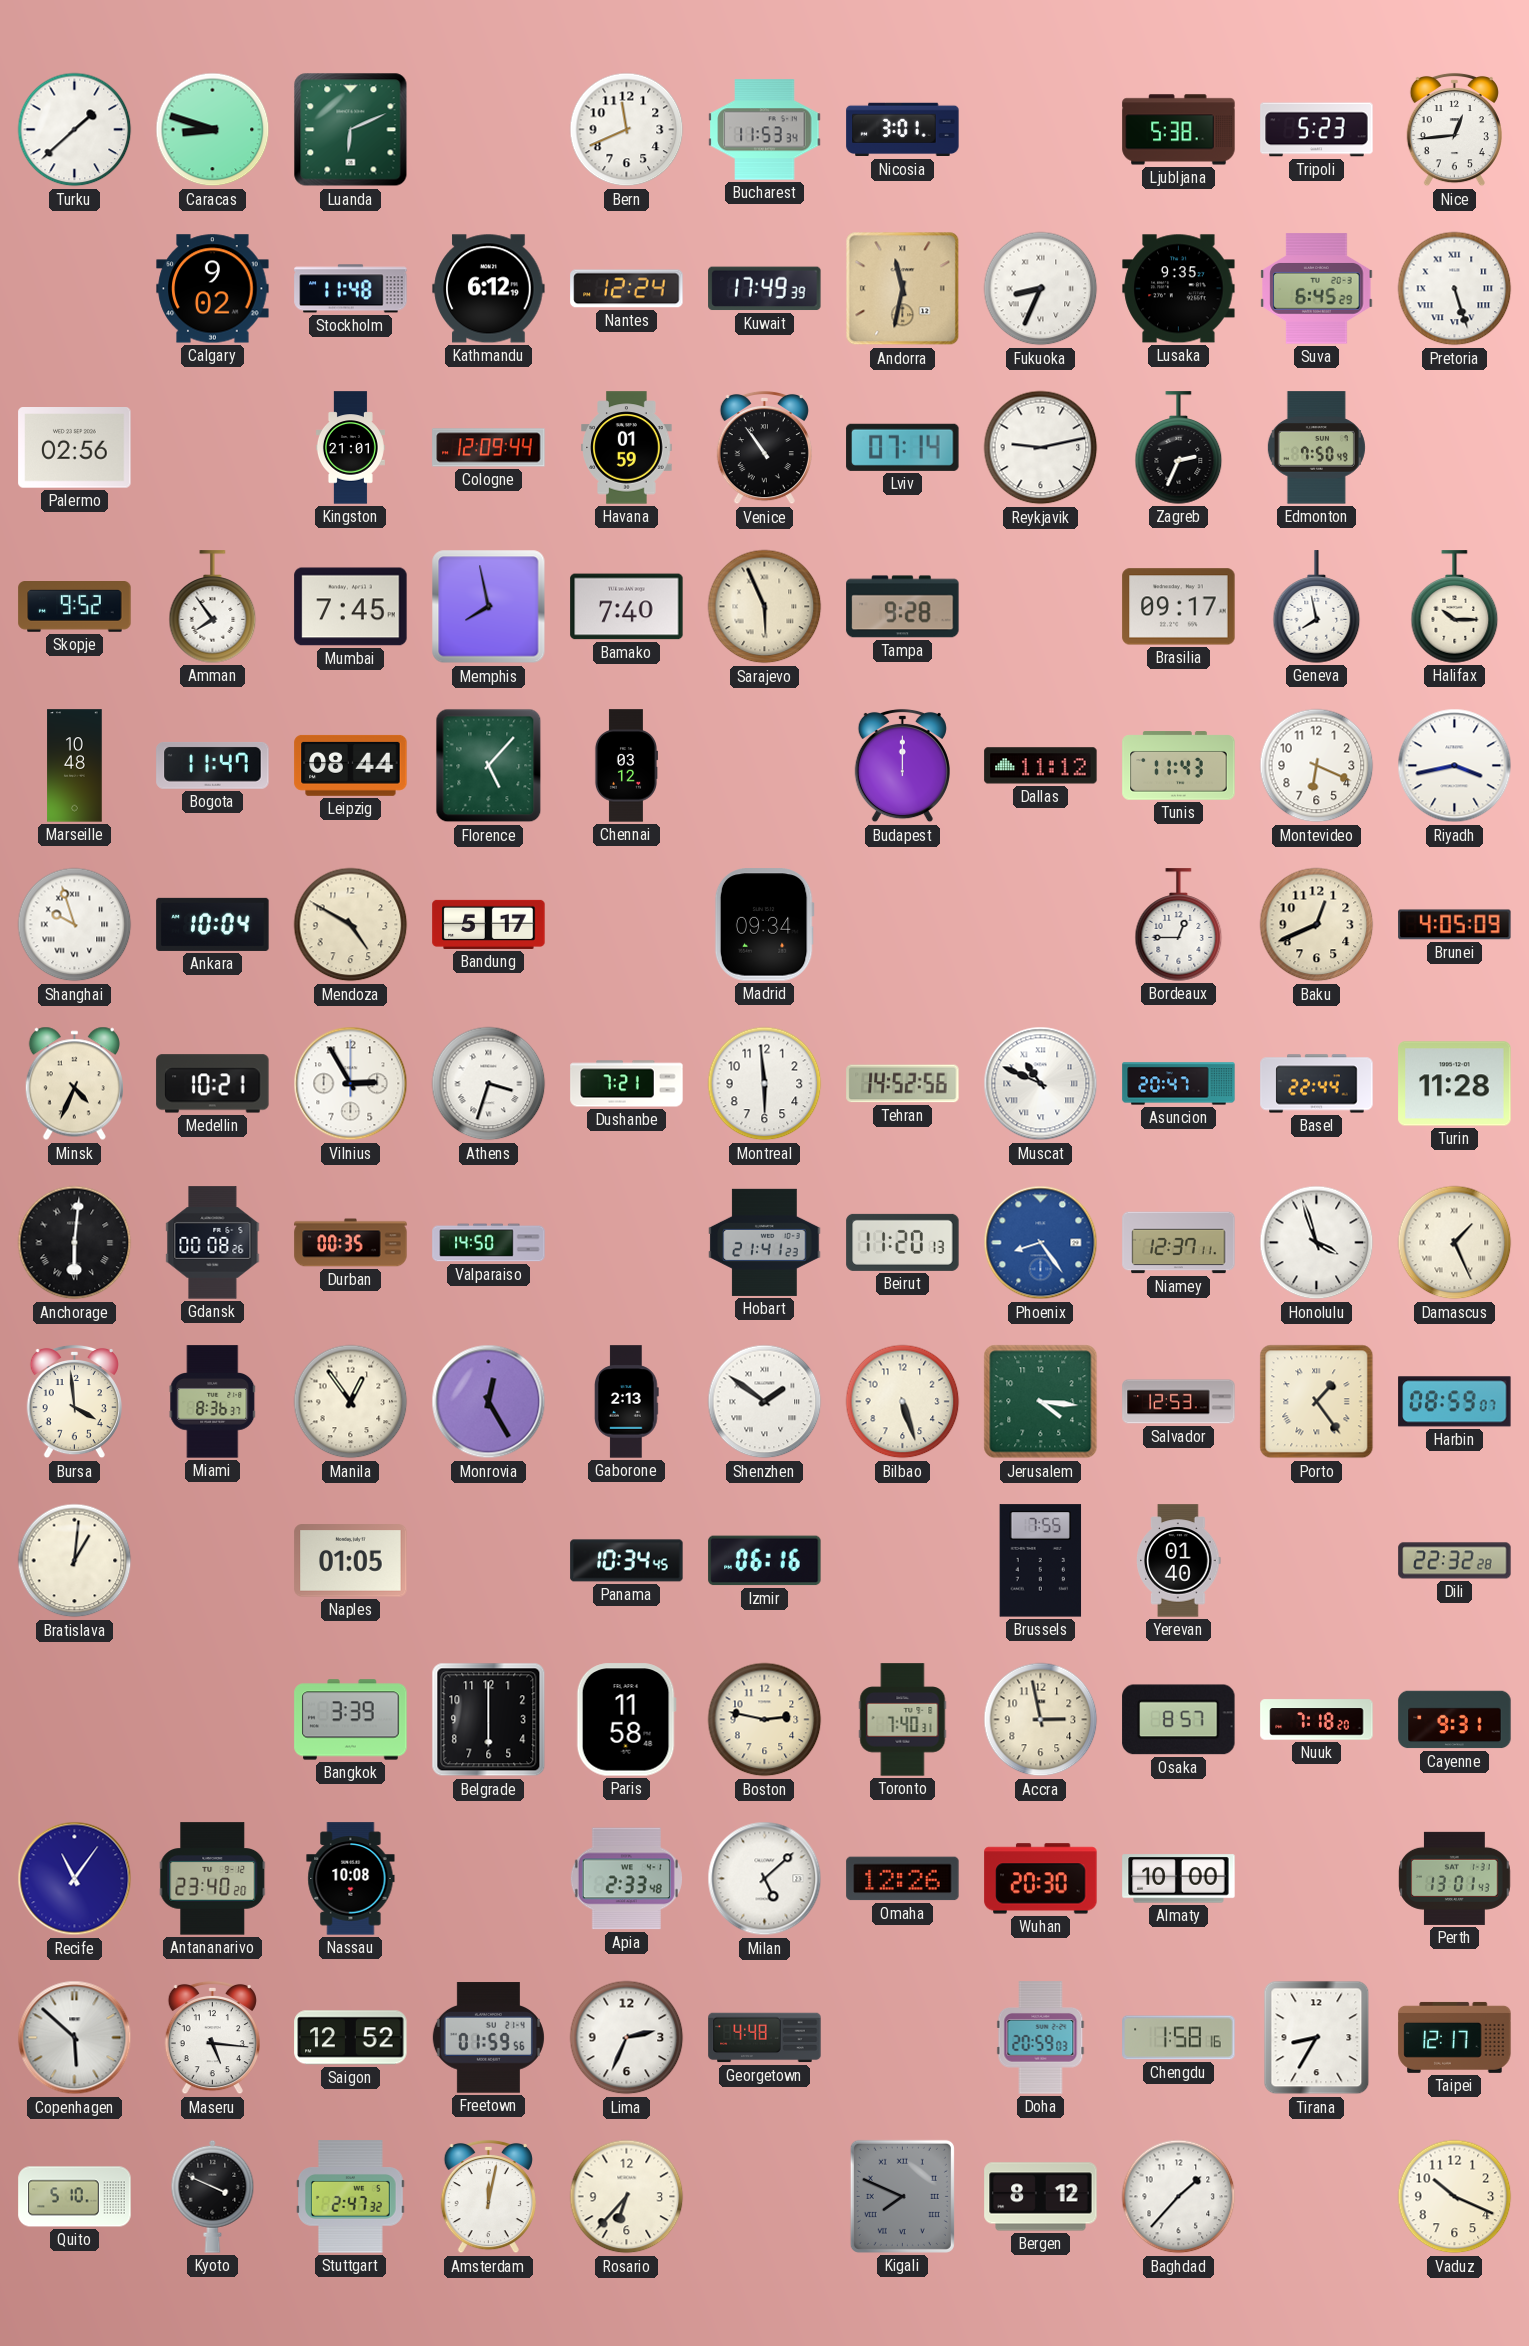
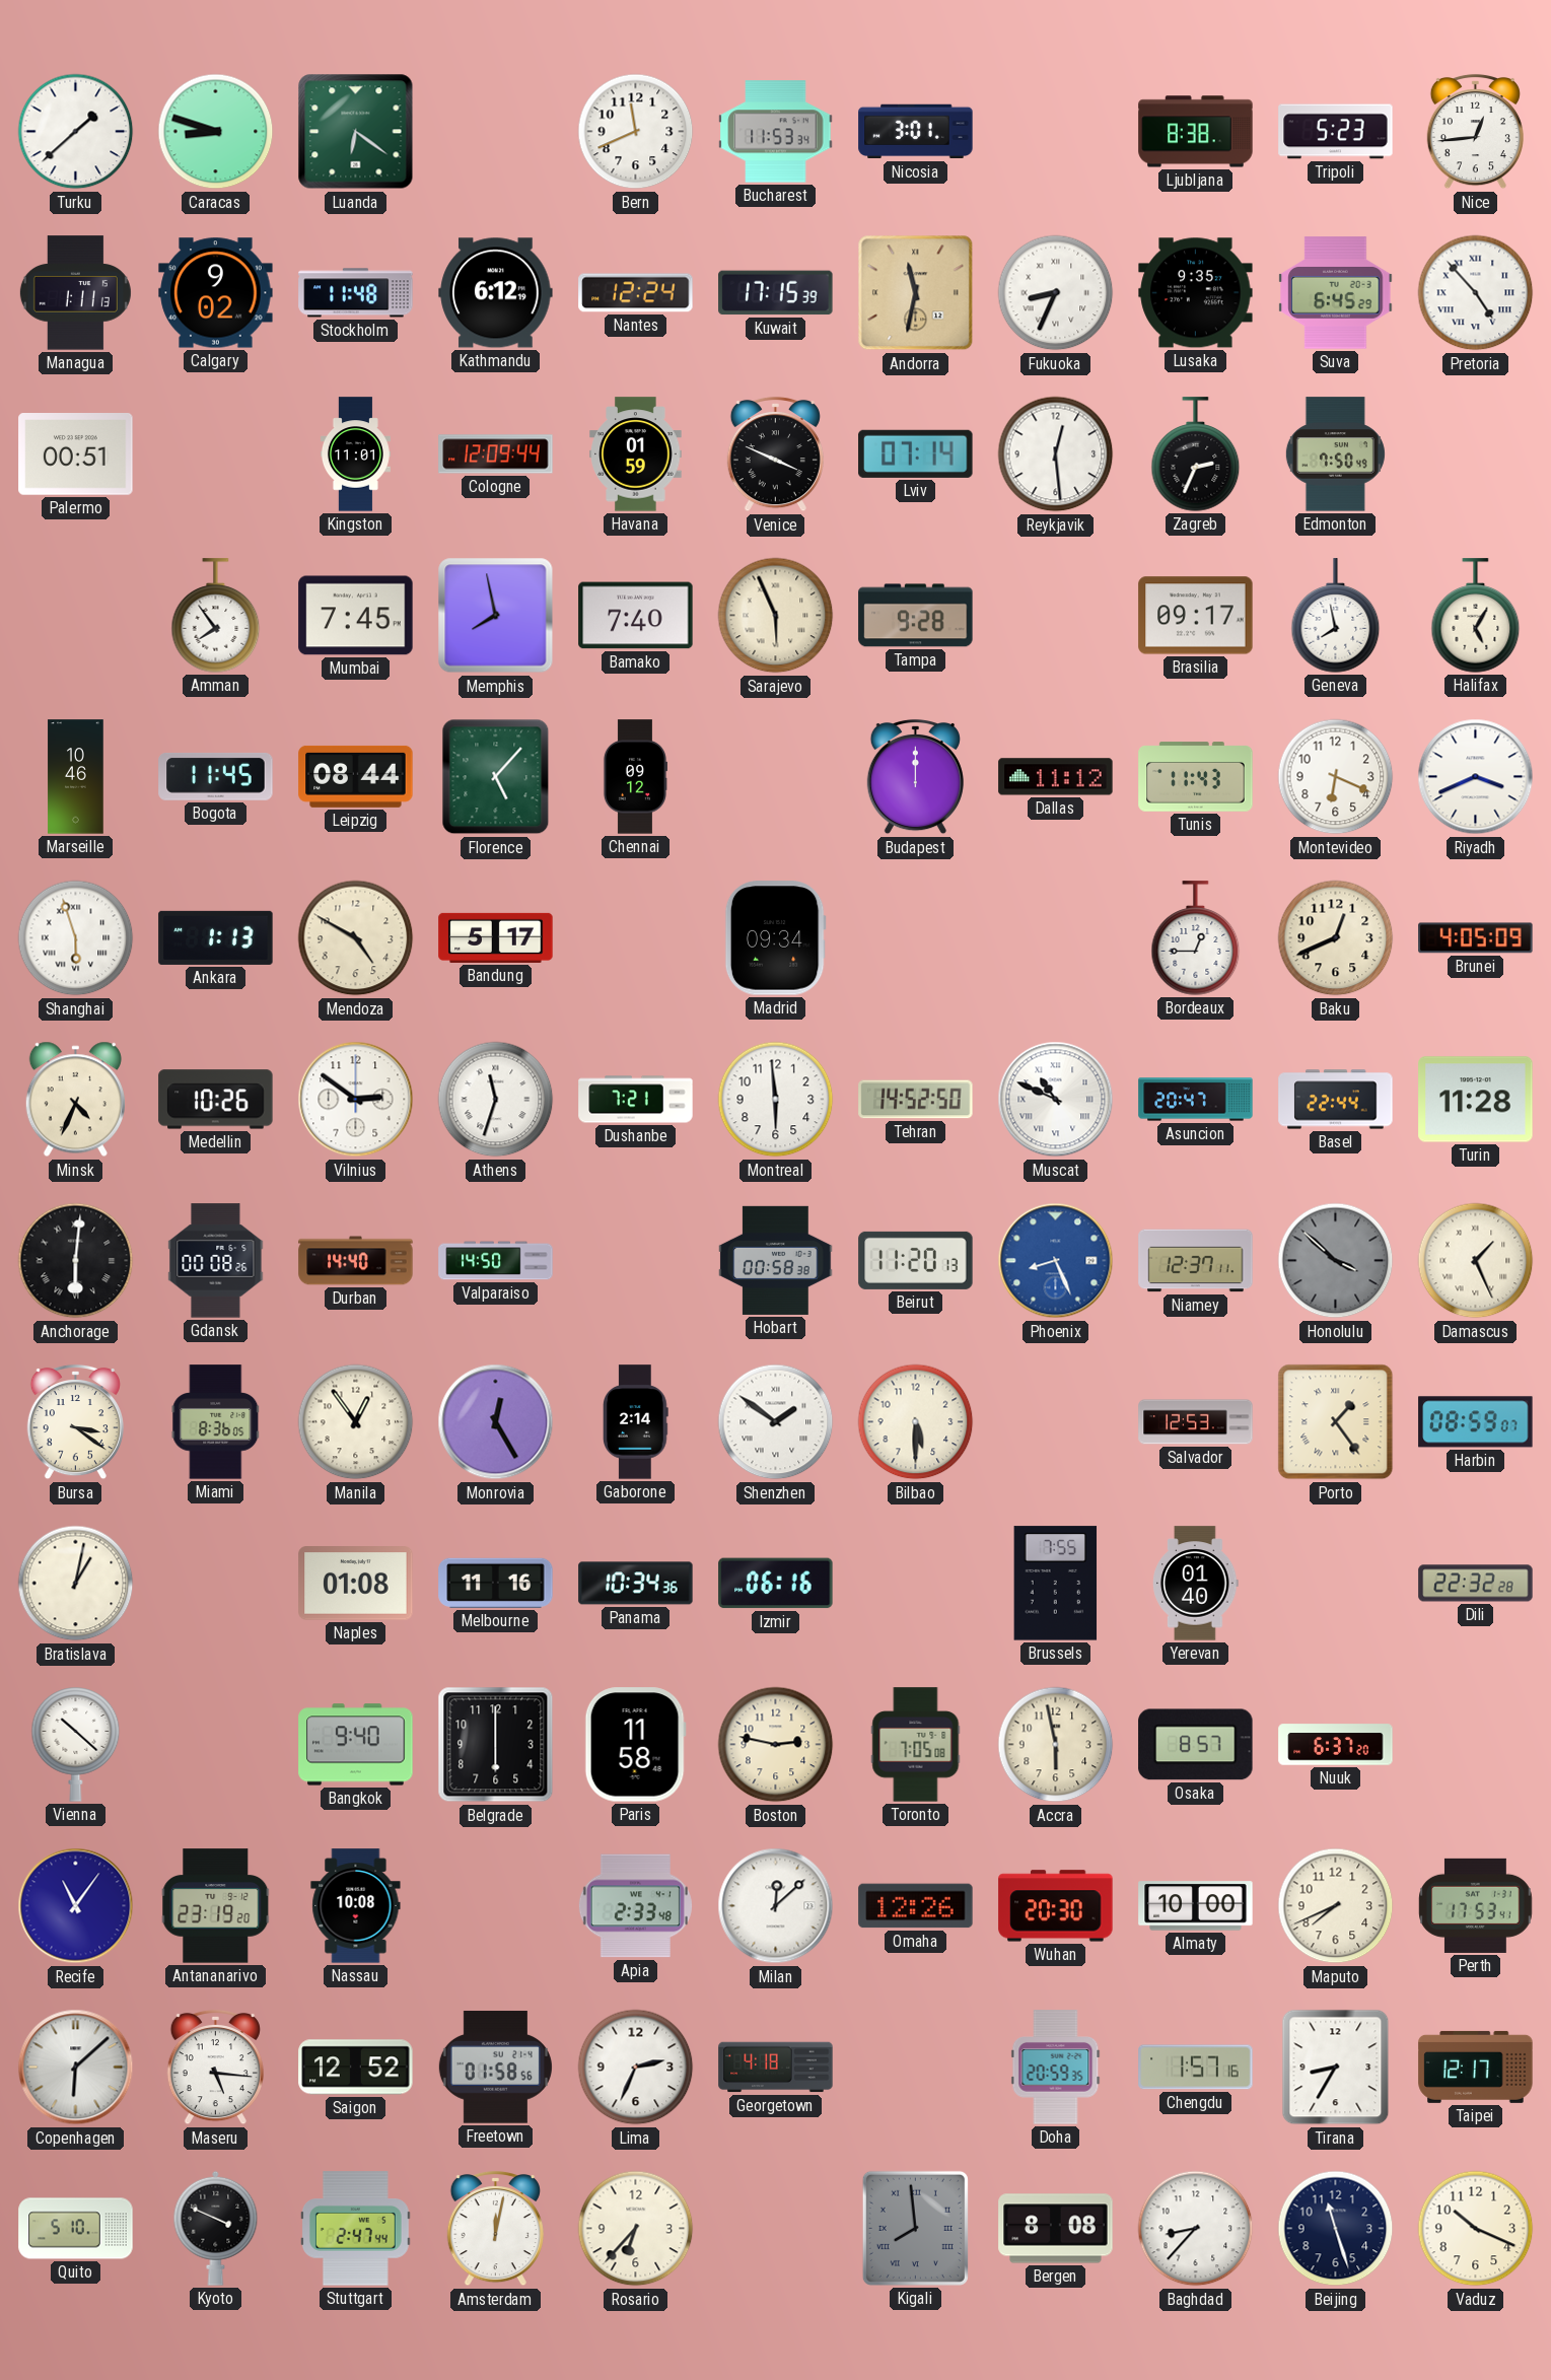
Luanda: 6:11 -> 6:21
Ljubljana: 5:38 -> 8:38
Managua: none -> 1:11
Kuwait: 17:49 -> 17:15
Pretoria: 5:27 -> 4:53
Palermo: 02:56 -> 00:51
Kingston: 21:01 -> 11:01
Venice: 10:54 -> 3:49
Reykjavik: 9:13 -> 12:29
Skopje: 9:52 -> none
Halifax: 10:15 -> 5:05
Marseille: 10:48 -> 10:46
Bogota: 11:47 -> 11:45
Chennai: 03:12 -> 09:12
Riyadh: 3:43 -> 3:41
Shanghai: 9:57 -> 5:57
Ankara: 10:04 -> 1:13
Medellin: 10:21 -> 10:26
Vilnius: 2:55 -> 2:51
Athens: 3:33 -> 11:33
Tehran: 14:52:56 -> 14:52:50
Durban: 00:35 -> 14:40
Hobart: 21:41 -> 00:58
Phoenix: 8:24 -> 8:26
Honolulu: 3:57 -> 3:52
Honolulu dial: white -> grey
Bursa: 3:59 -> 3:21
Miami: 8:36:37 -> 8:36:05
Gaborone: 2:13 -> 2:14
Bilbao: 5:27 -> 5:30
Jerusalem: 4:16 -> none
Bratislava: 1:01 -> 1:02
Naples: 01:05 -> 01:08
Melbourne: none -> 11:16
Panama: 10:34:45 -> 10:34:36
Vienna: none -> 10:22
Bangkok: 3:39 -> 9:40
Toronto: 7:40 -> 7:05
Accra: 2:58 -> 5:58
Nuuk: 7:18 -> 6:37
Cayenne: 9:31 -> none
Antananarivo: 23:40 -> 23:19
Milan: 5:08 -> 12:08
Maputo: none -> 7:41
Perth: 13:01 -> 17:53
Copenhagen: 5:52 -> 6:08
Freetown: 01:59 -> 01:58
Georgetown: 4:48 -> 4:18
Doha: 20:59:03 -> 20:59:35
Chengdu: 1:58 -> 1:57
Stuttgart: 2:47:32 -> 2:47:44
Kigali: 7:49 -> 7:59
Bergen: 8:12 -> 8:08
Baghdad: 1:37 -> 8:37
Beijing: none -> 11:27
